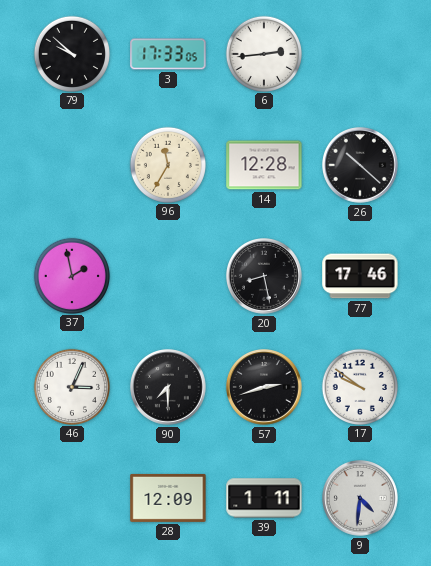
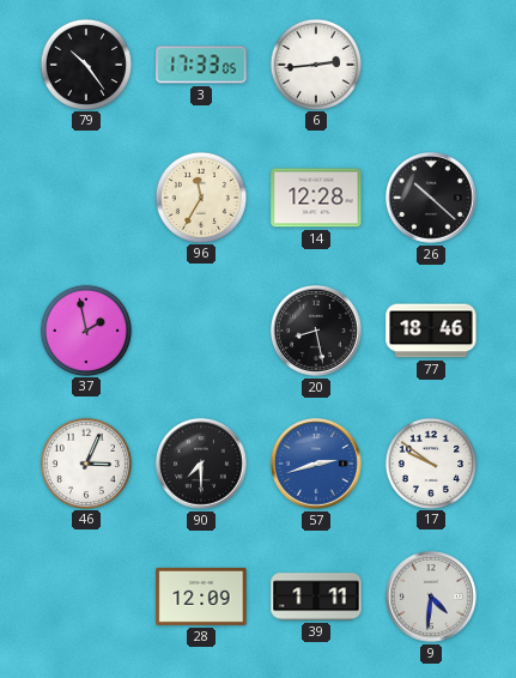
79: 9:52 -> 10:24
77: 17:46 -> 18:46
57 dial: black -> blue
